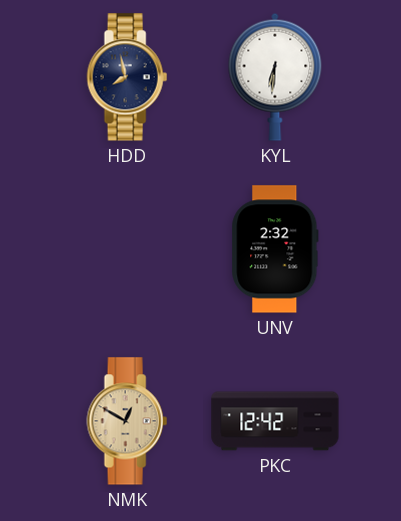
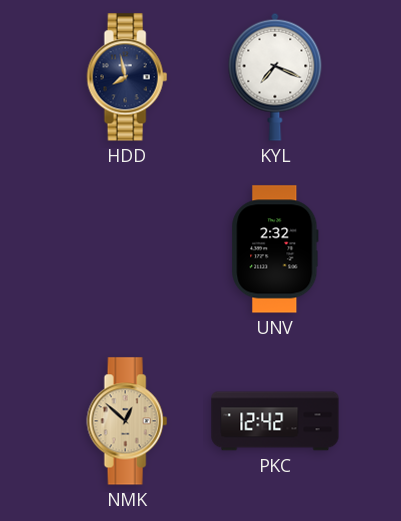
KYL: 6:31 -> 7:19
NMK: 12:50 -> 12:52
